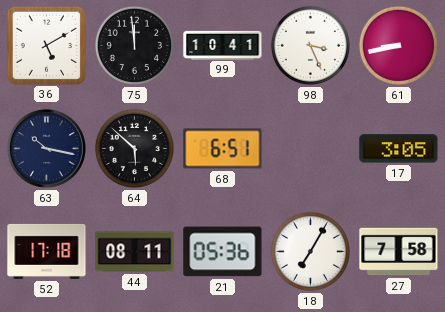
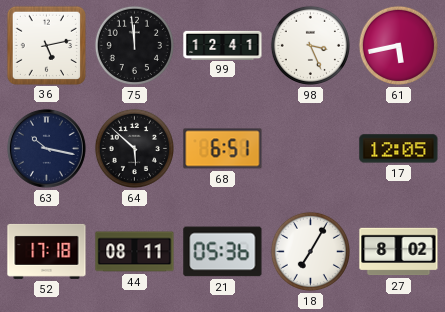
36: 5:10 -> 5:13
99: 10:41 -> 12:41
61: 8:43 -> 5:43
17: 3:05 -> 12:05
27: 7:58 -> 8:02
